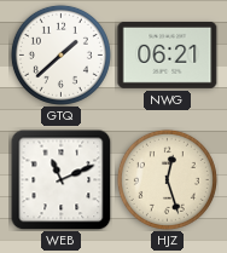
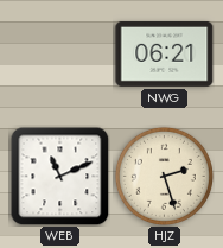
GTQ: 1:38 -> none
HJZ: 12:27 -> 2:27
